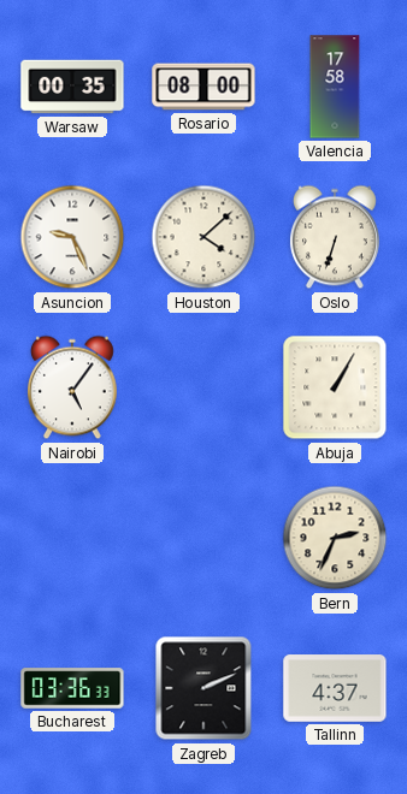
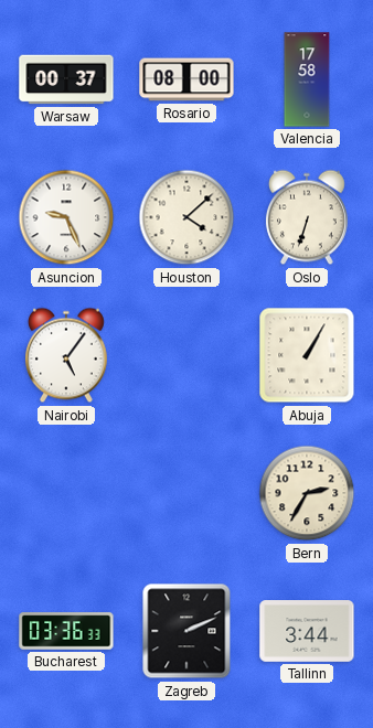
Warsaw: 00:35 -> 00:37
Bern: 2:34 -> 2:35
Tallinn: 4:37 -> 3:44
